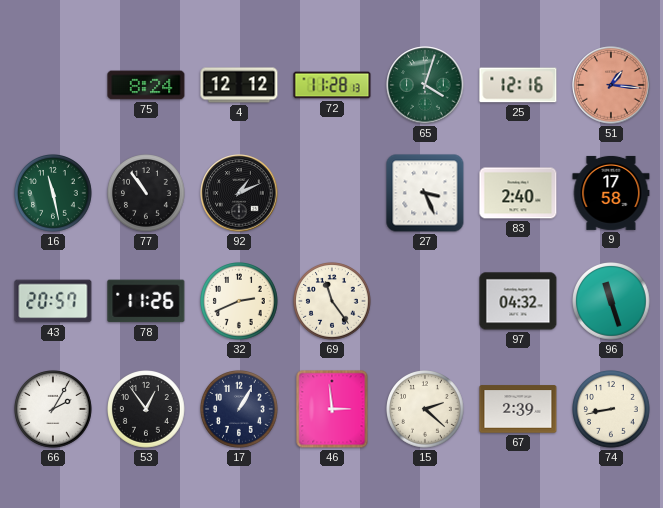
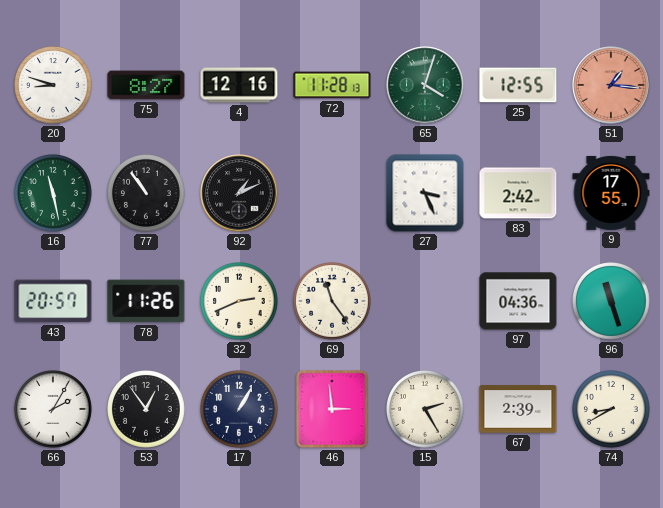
20: none -> 8:48
75: 8:24 -> 8:27
4: 12:12 -> 12:16
25: 12:16 -> 12:55
83: 2:40 -> 2:42
9: 17:58 -> 17:55
97: 04:32 -> 04:36
15: 2:22 -> 2:25
74: 8:43 -> 8:40
